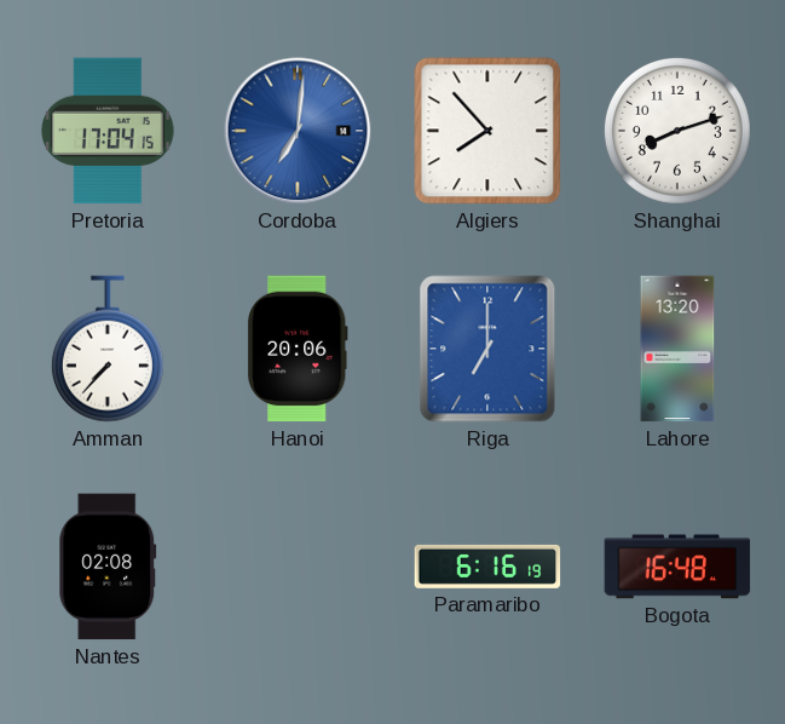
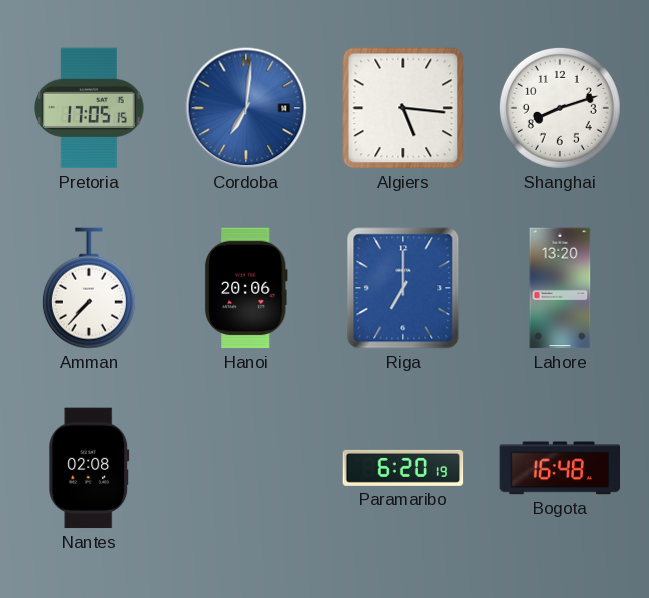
Pretoria: 17:04 -> 17:05
Algiers: 7:53 -> 5:16
Paramaribo: 6:16 -> 6:20
